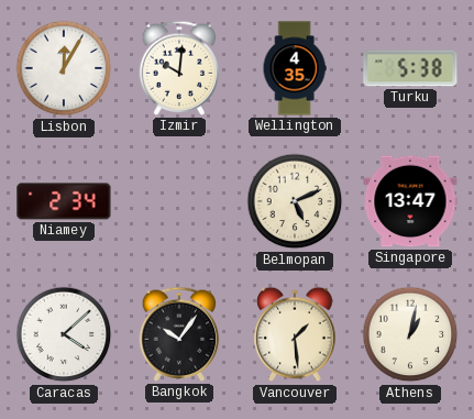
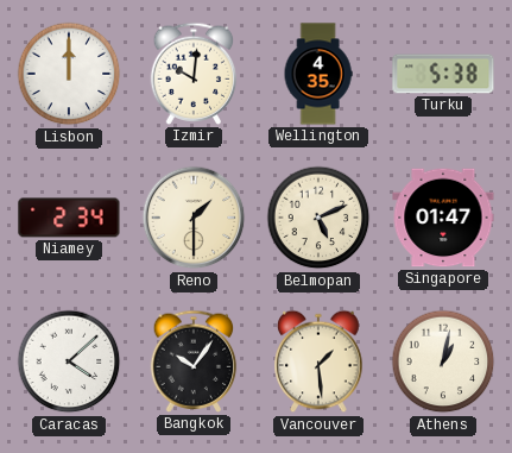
Lisbon: 12:05 -> 12:00
Reno: none -> 1:30
Singapore: 13:47 -> 01:47
